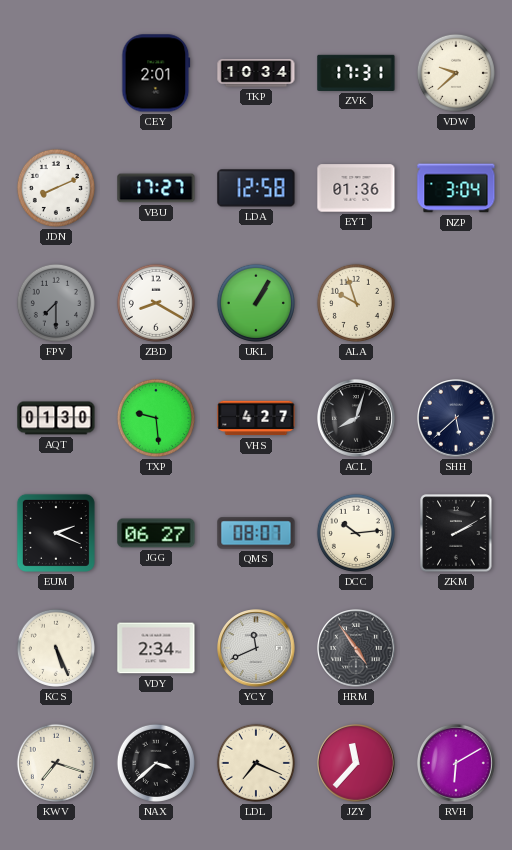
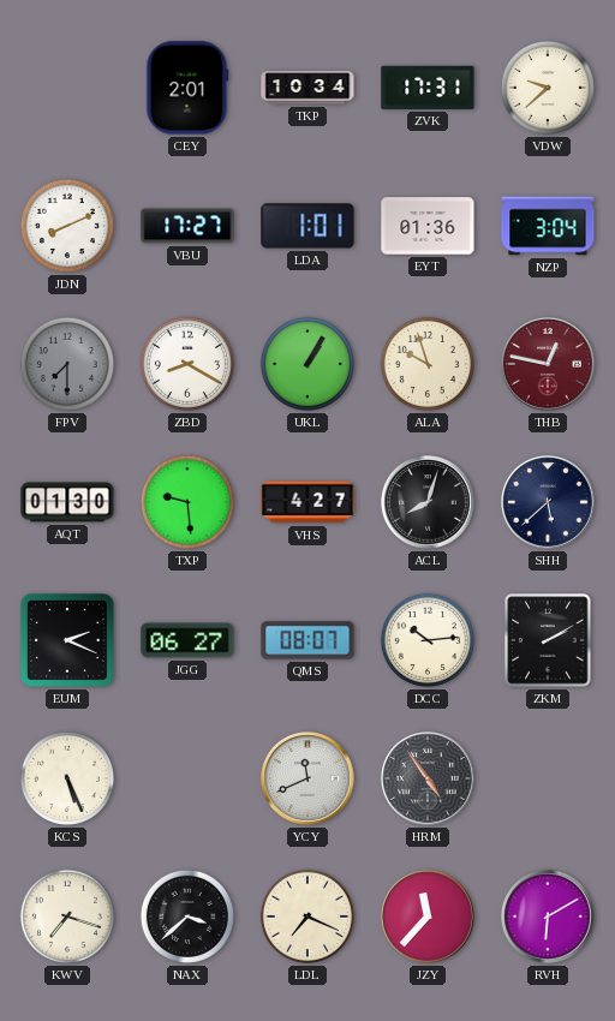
LDA: 12:58 -> 1:01
THB: none -> 12:47
VDY: 2:34 -> none
